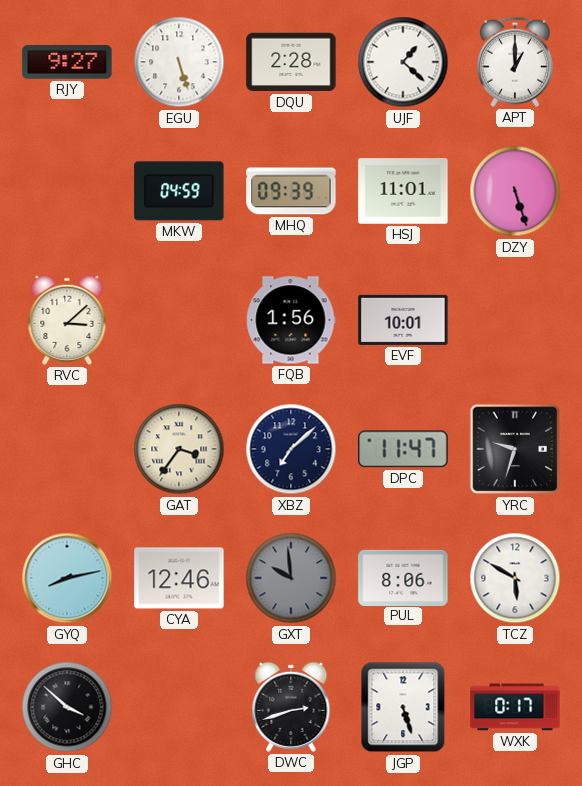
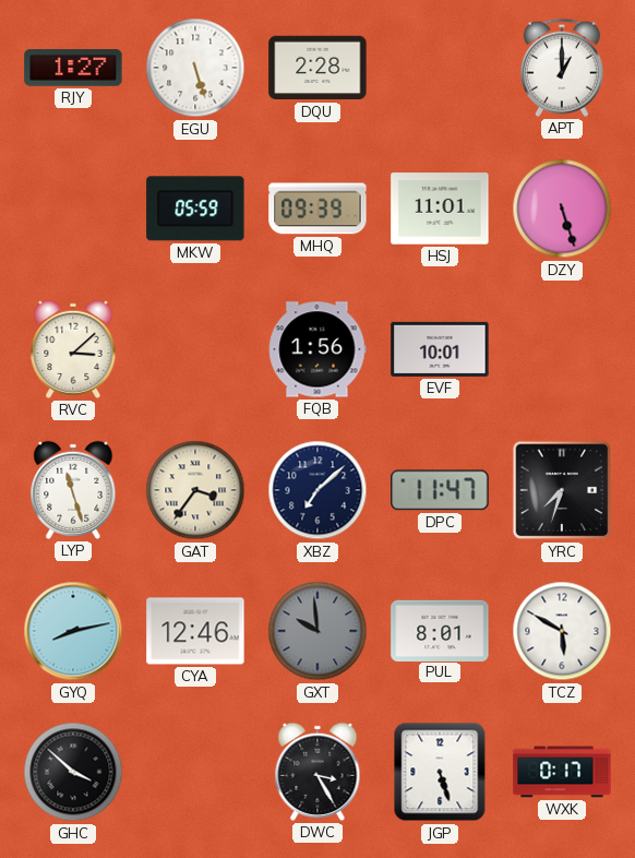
RJY: 9:27 -> 1:27
UJF: 1:22 -> none
MKW: 04:59 -> 05:59
LYP: none -> 11:27
YRC: 9:33 -> 7:33
PUL: 8:06 -> 8:01
DWC: 2:42 -> 3:25
